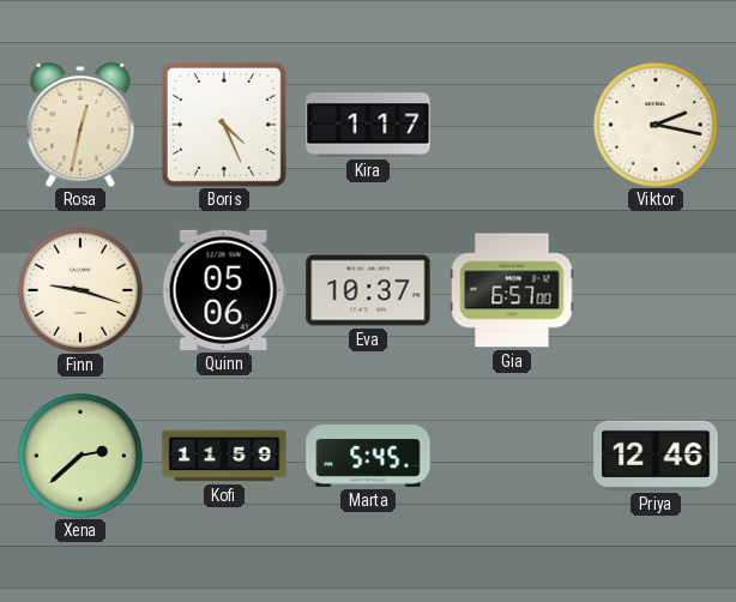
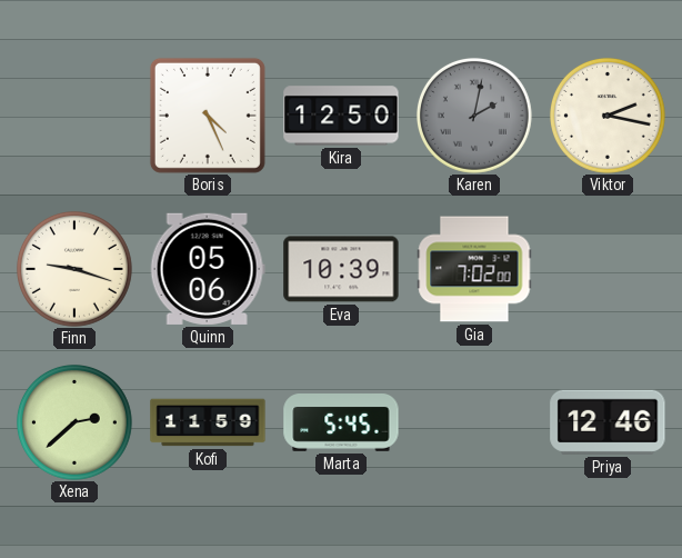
Rosa: 12:32 -> none
Kira: 1:17 -> 12:50
Karen: none -> 2:02
Eva: 10:37 -> 10:39
Gia: 6:57 -> 7:02
